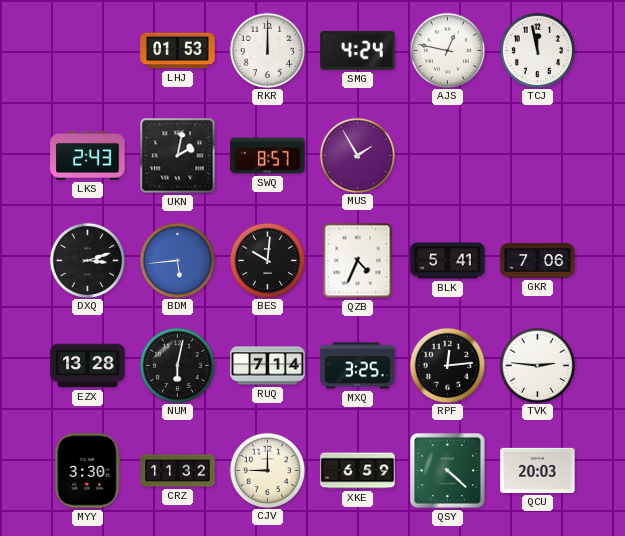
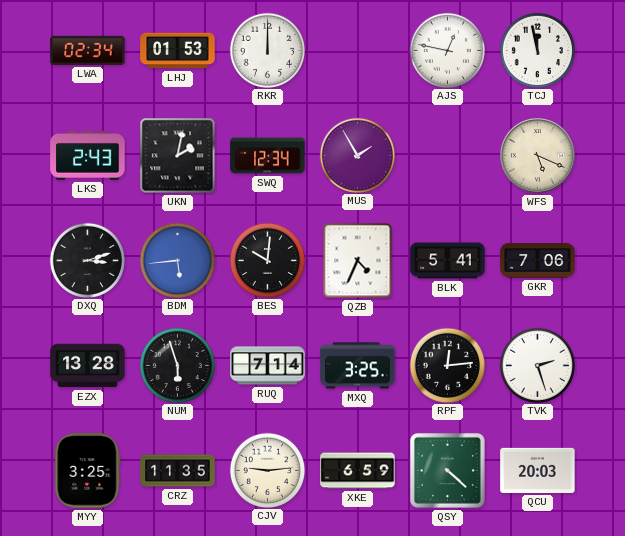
LWA: none -> 02:34
SMG: 4:24 -> none
SWQ: 8:57 -> 12:34
WFS: none -> 5:19
NUM: 6:02 -> 5:57
TVK: 2:46 -> 2:27
MYY: 3:30 -> 3:25
CRZ: 11:32 -> 11:35
CJV: 9:00 -> 9:14
